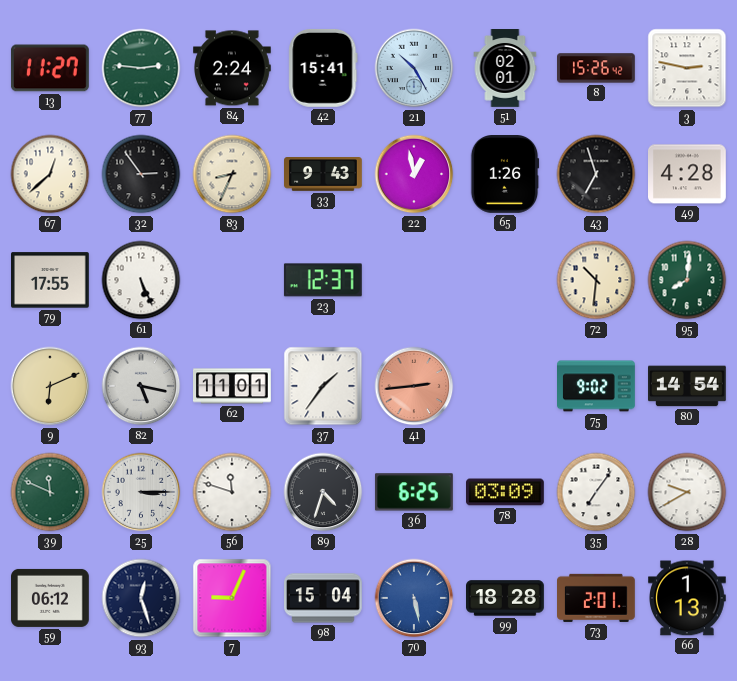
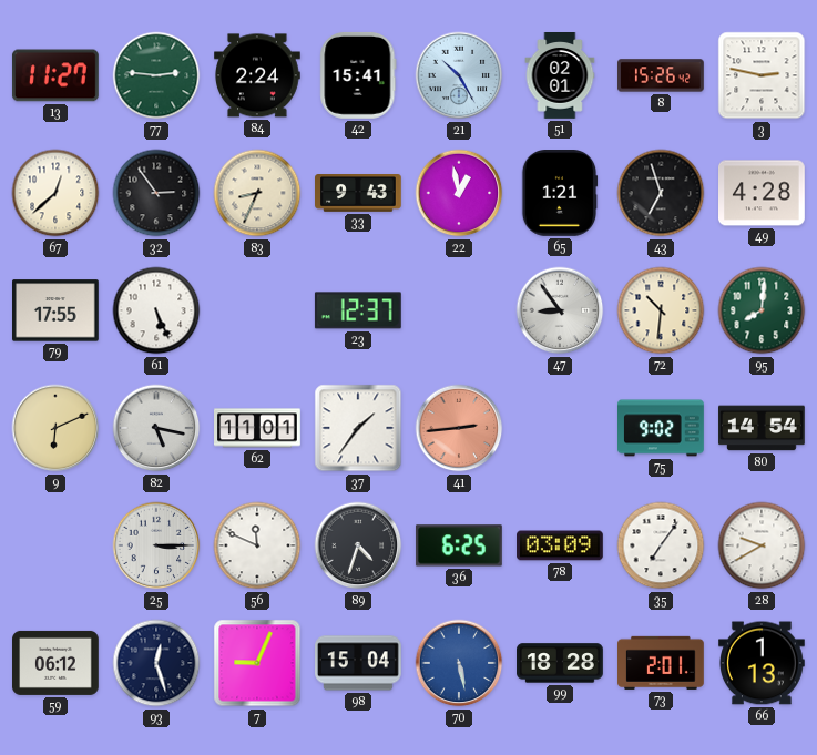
65: 1:26 -> 1:21
47: none -> 8:54
39: 11:49 -> none
56: 11:48 -> 11:49
